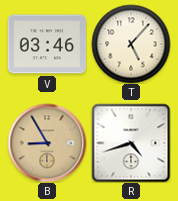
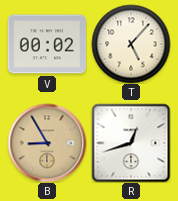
V: 03:46 -> 00:02
R: 4:42 -> 12:42
